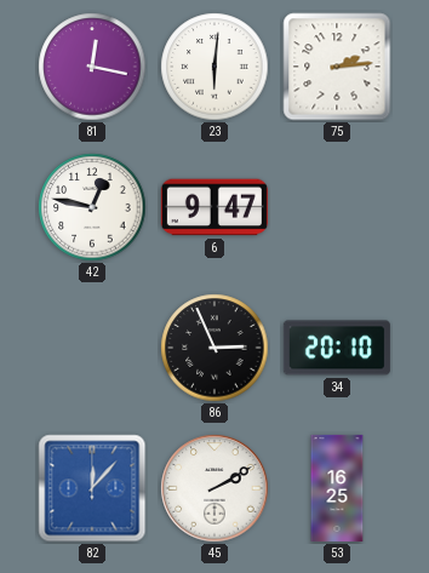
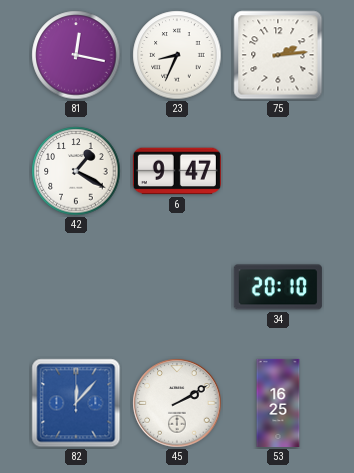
23: 6:01 -> 8:34
42: 12:47 -> 1:20
86: 2:56 -> none
